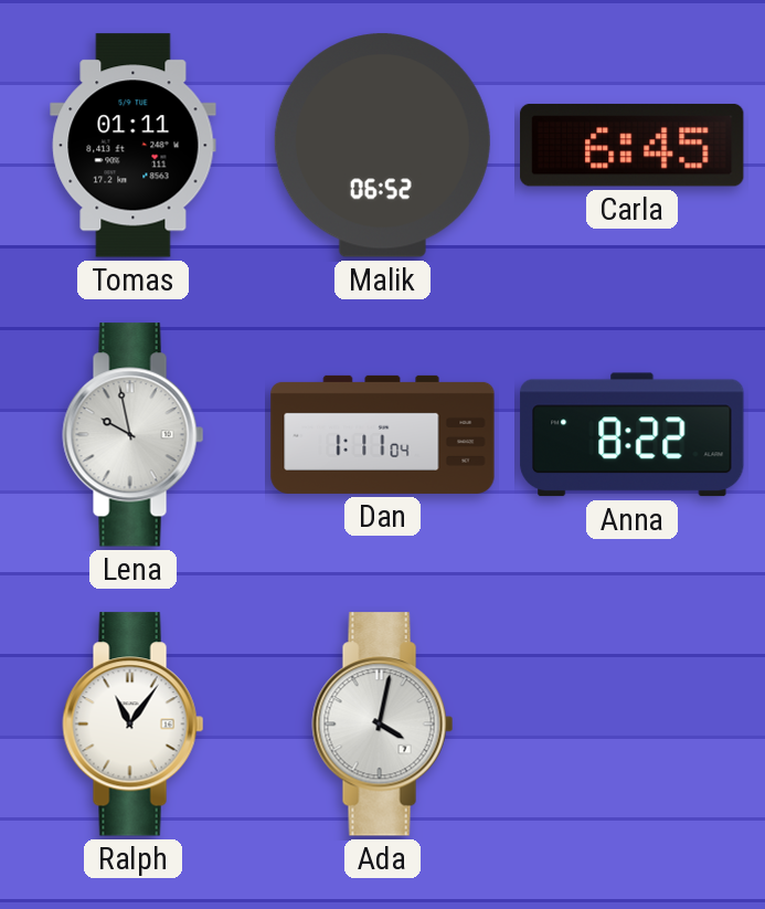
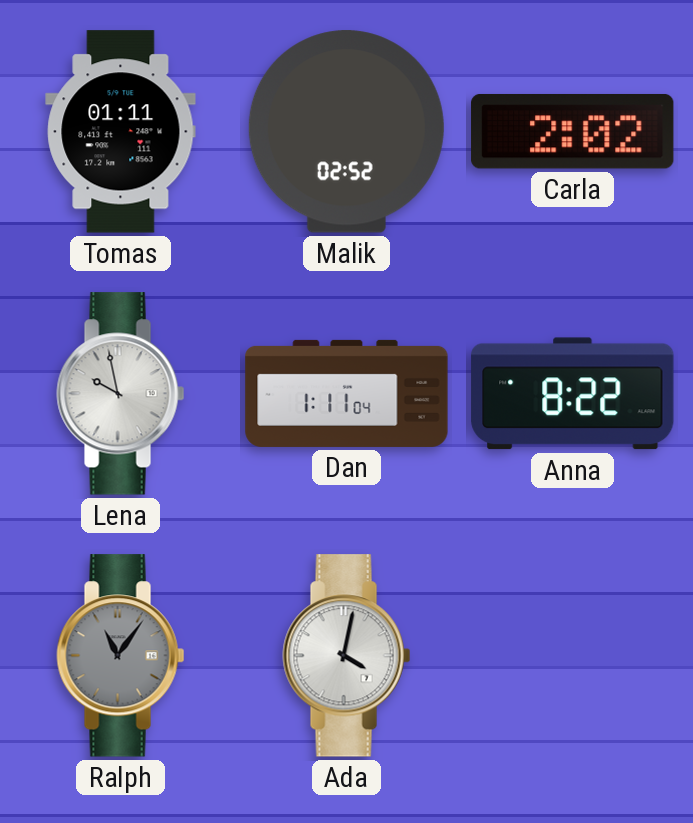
Malik: 06:52 -> 02:52
Carla: 6:45 -> 2:02
Ralph dial: white -> grey
